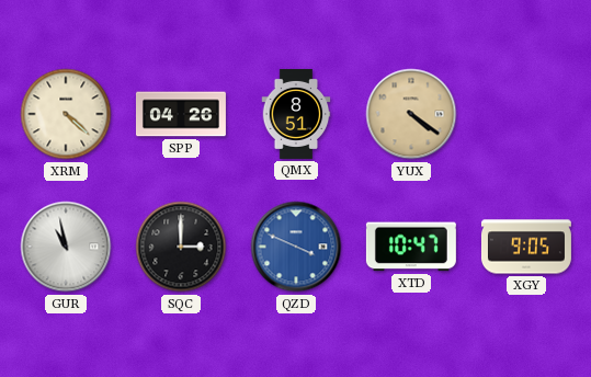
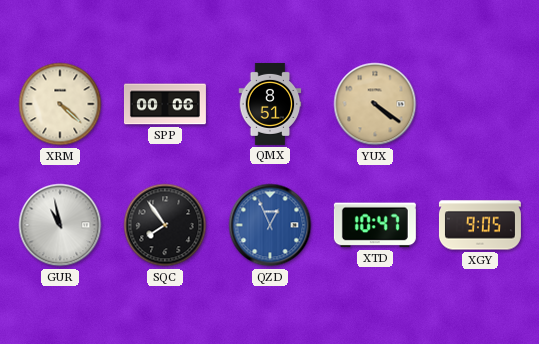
SPP: 04:26 -> 00:06
SQC: 3:00 -> 7:54
QZD: 3:49 -> 12:56
